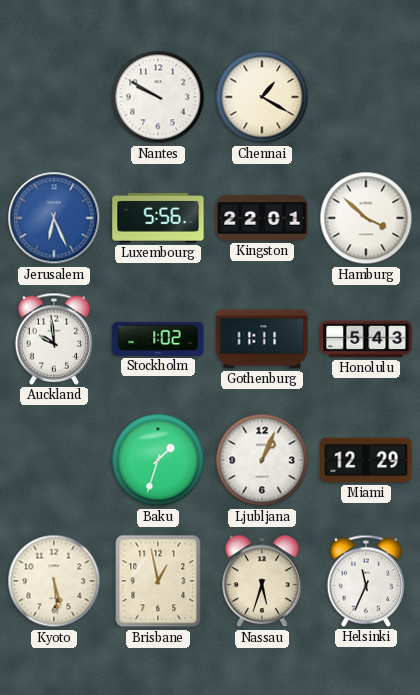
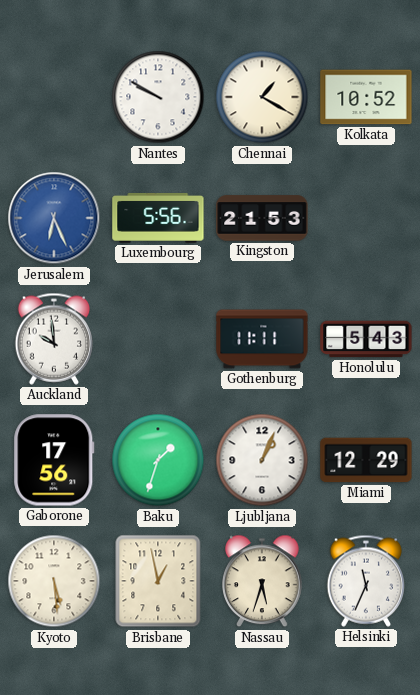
Kolkata: none -> 10:52
Kingston: 22:01 -> 21:53
Hamburg: 3:52 -> none
Stockholm: 1:02 -> none
Gaborone: none -> 17:56
